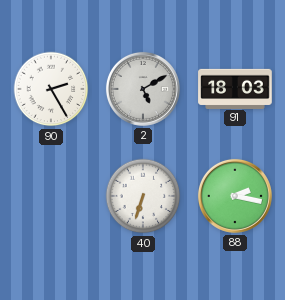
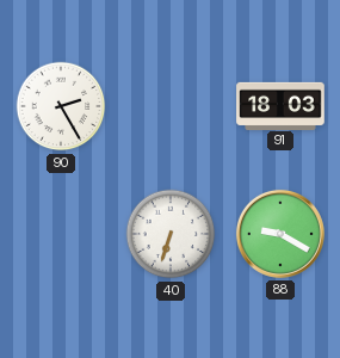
2: 5:10 -> none
88: 2:17 -> 9:20
